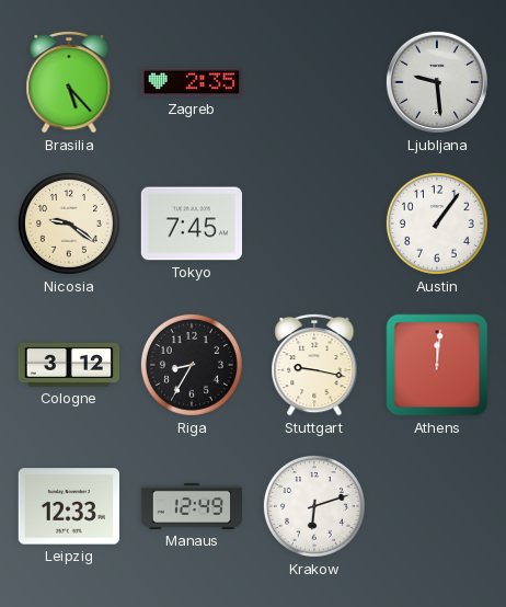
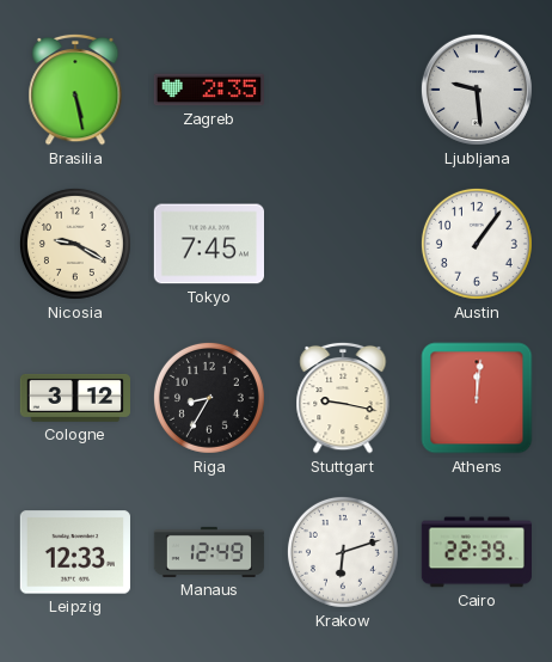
Brasilia: 5:23 -> 5:28
Nicosia: 9:21 -> 9:20
Cairo: none -> 22:39
